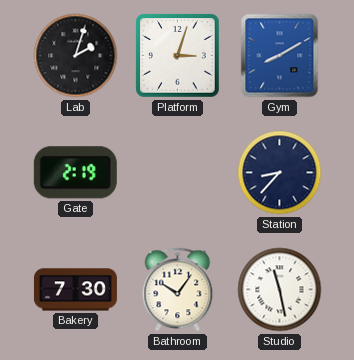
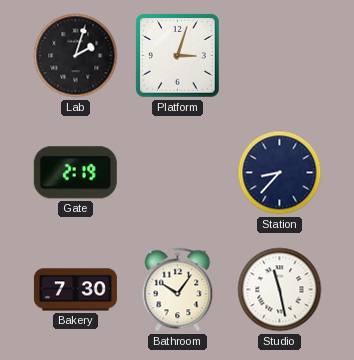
Gym: 8:10 -> none
